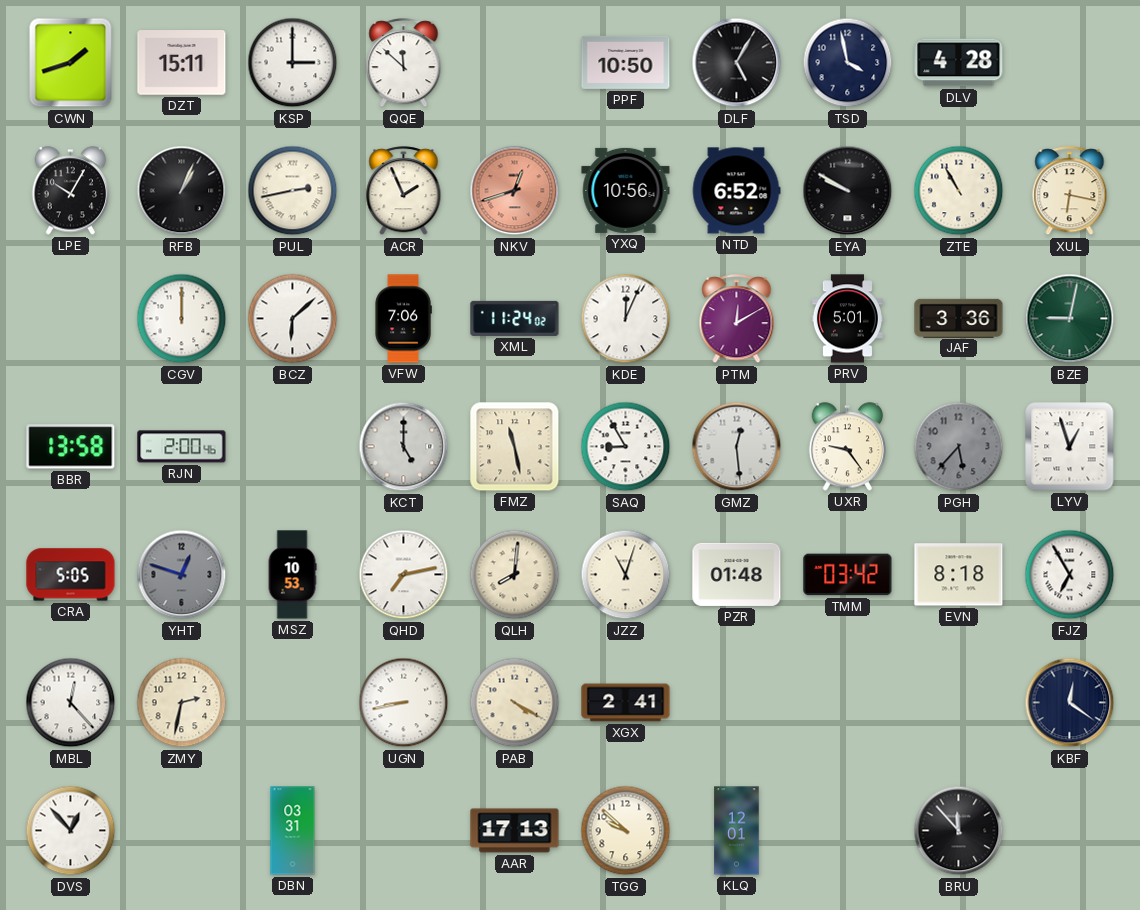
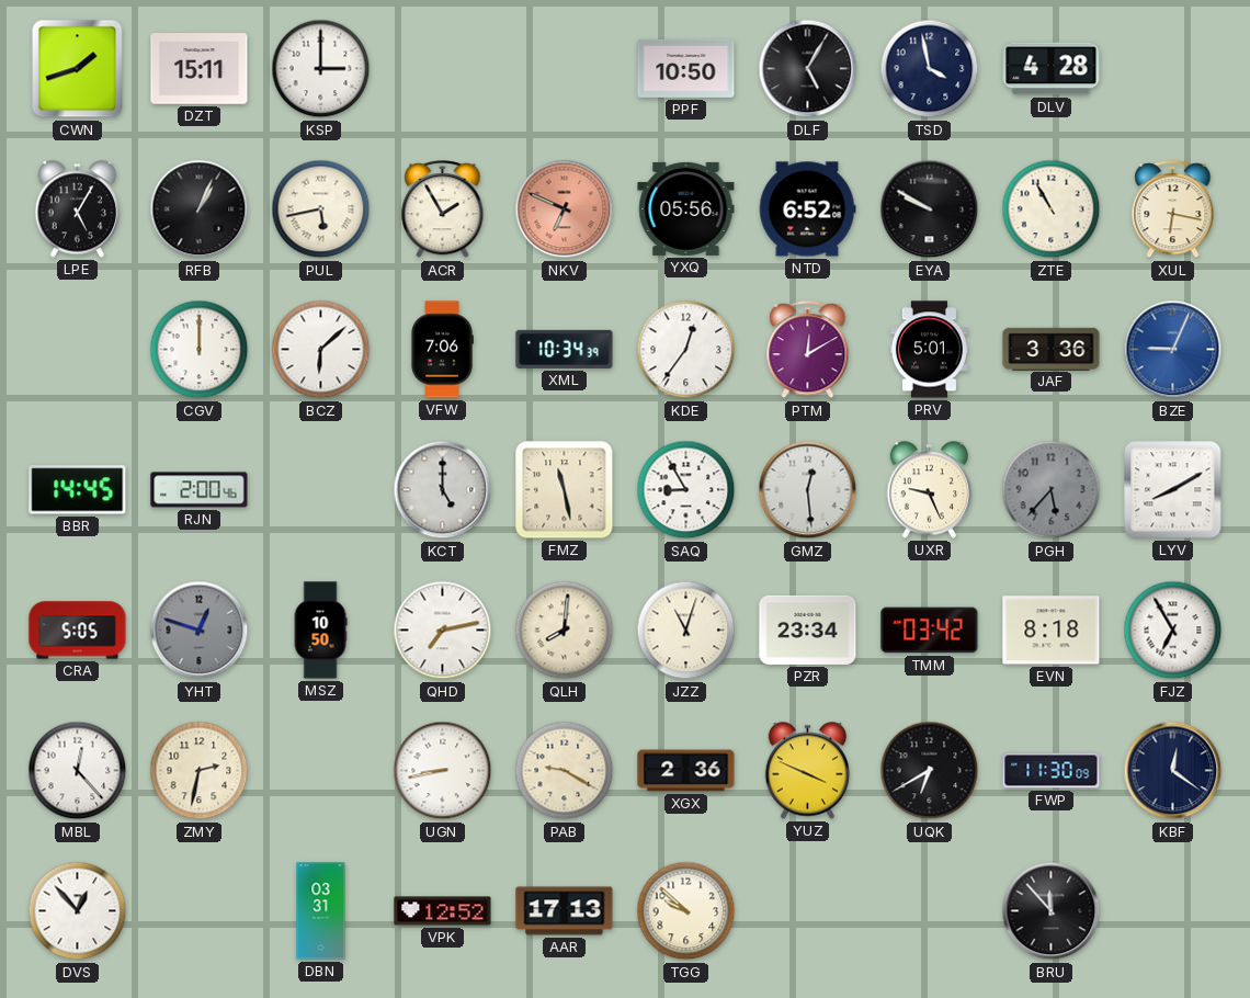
QQE: 11:52 -> none
LPE: 10:05 -> 5:05
PUL: 2:43 -> 5:43
ACR: 1:56 -> 1:55
NKV: 12:42 -> 6:49
YXQ: 10:56 -> 05:56
XML: 11:24 -> 10:34
KDE: 12:04 -> 12:36
BZE: 9:02 -> 9:04
BZE dial: green -> blue
BBR: 13:58 -> 14:45
UXR: 9:24 -> 9:26
LYV: 12:57 -> 8:10
MSZ: 10:53 -> 10:50
PZR: 01:48 -> 23:34
PAB: 4:20 -> 9:20
XGX: 2:41 -> 2:36
YUZ: none -> 3:49
UQK: none -> 6:40
FWP: none -> 11:30
VPK: none -> 12:52
KLQ: 12:01 -> none
